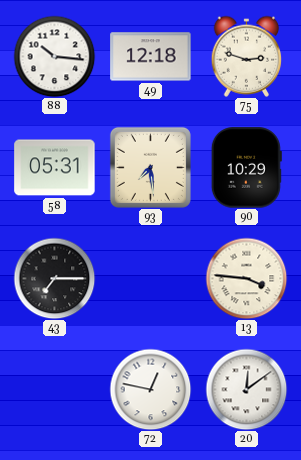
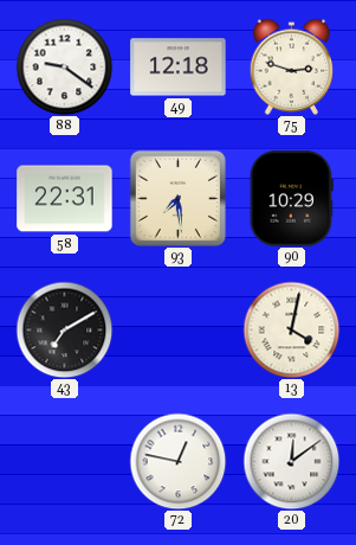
88: 10:16 -> 9:21
58: 05:31 -> 22:31
43: 7:15 -> 7:10
13: 3:46 -> 4:02
